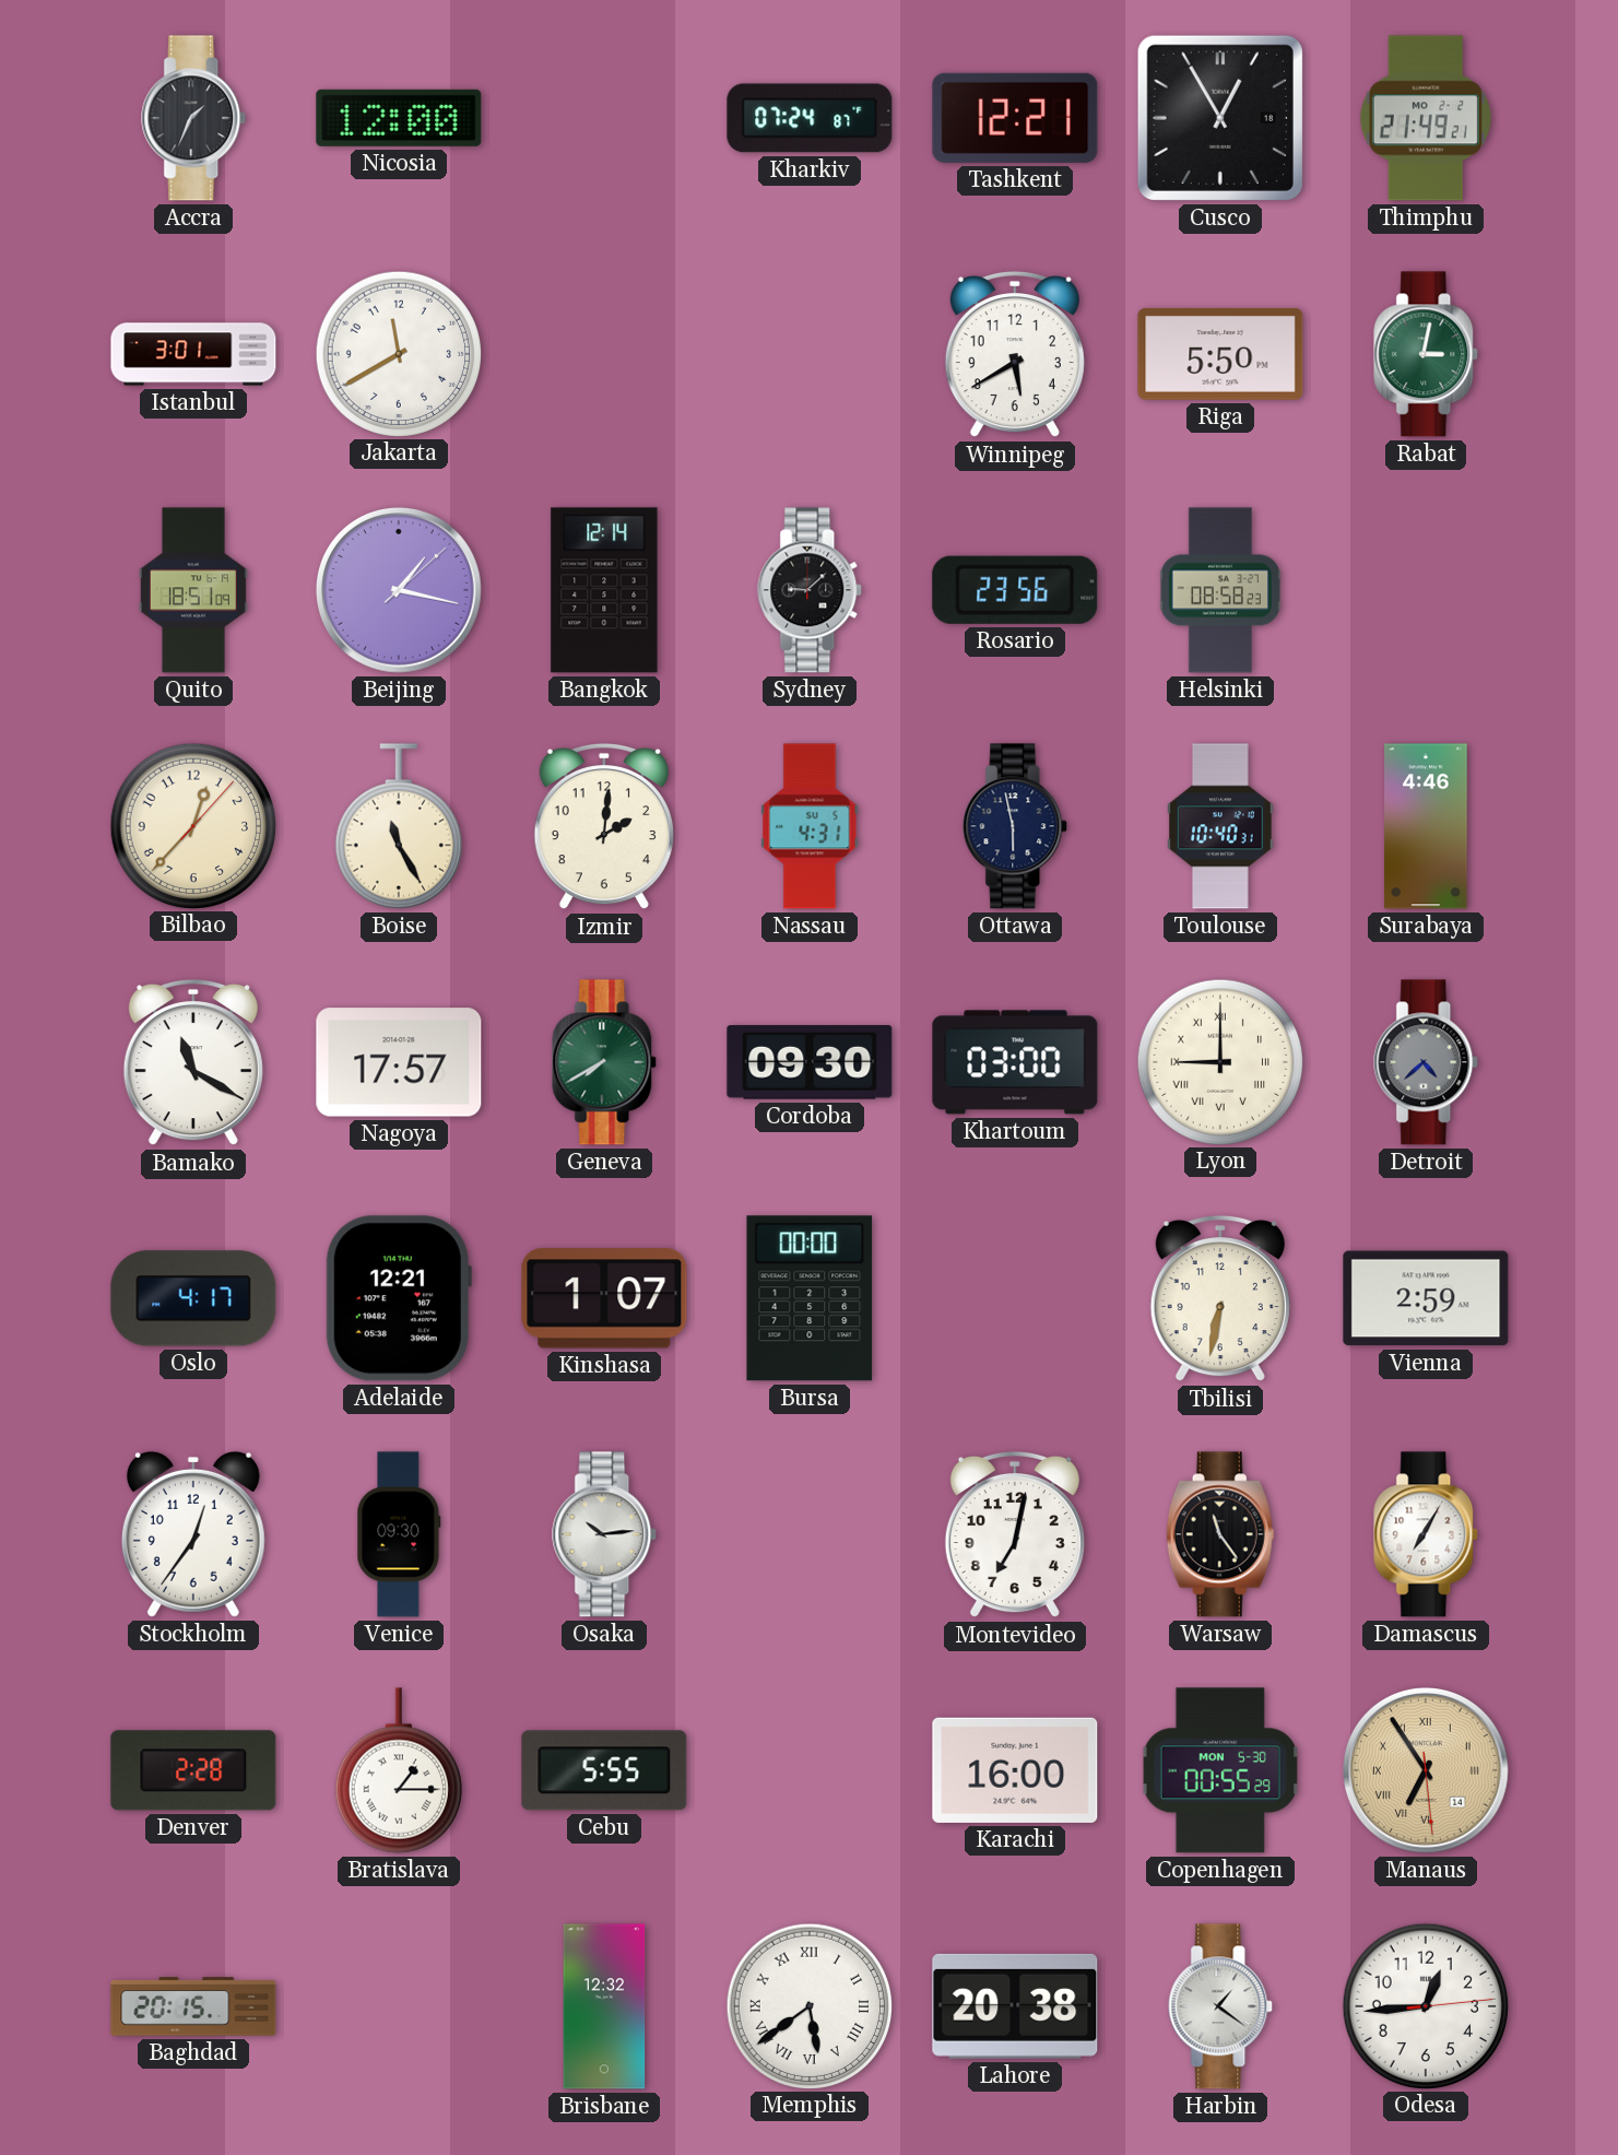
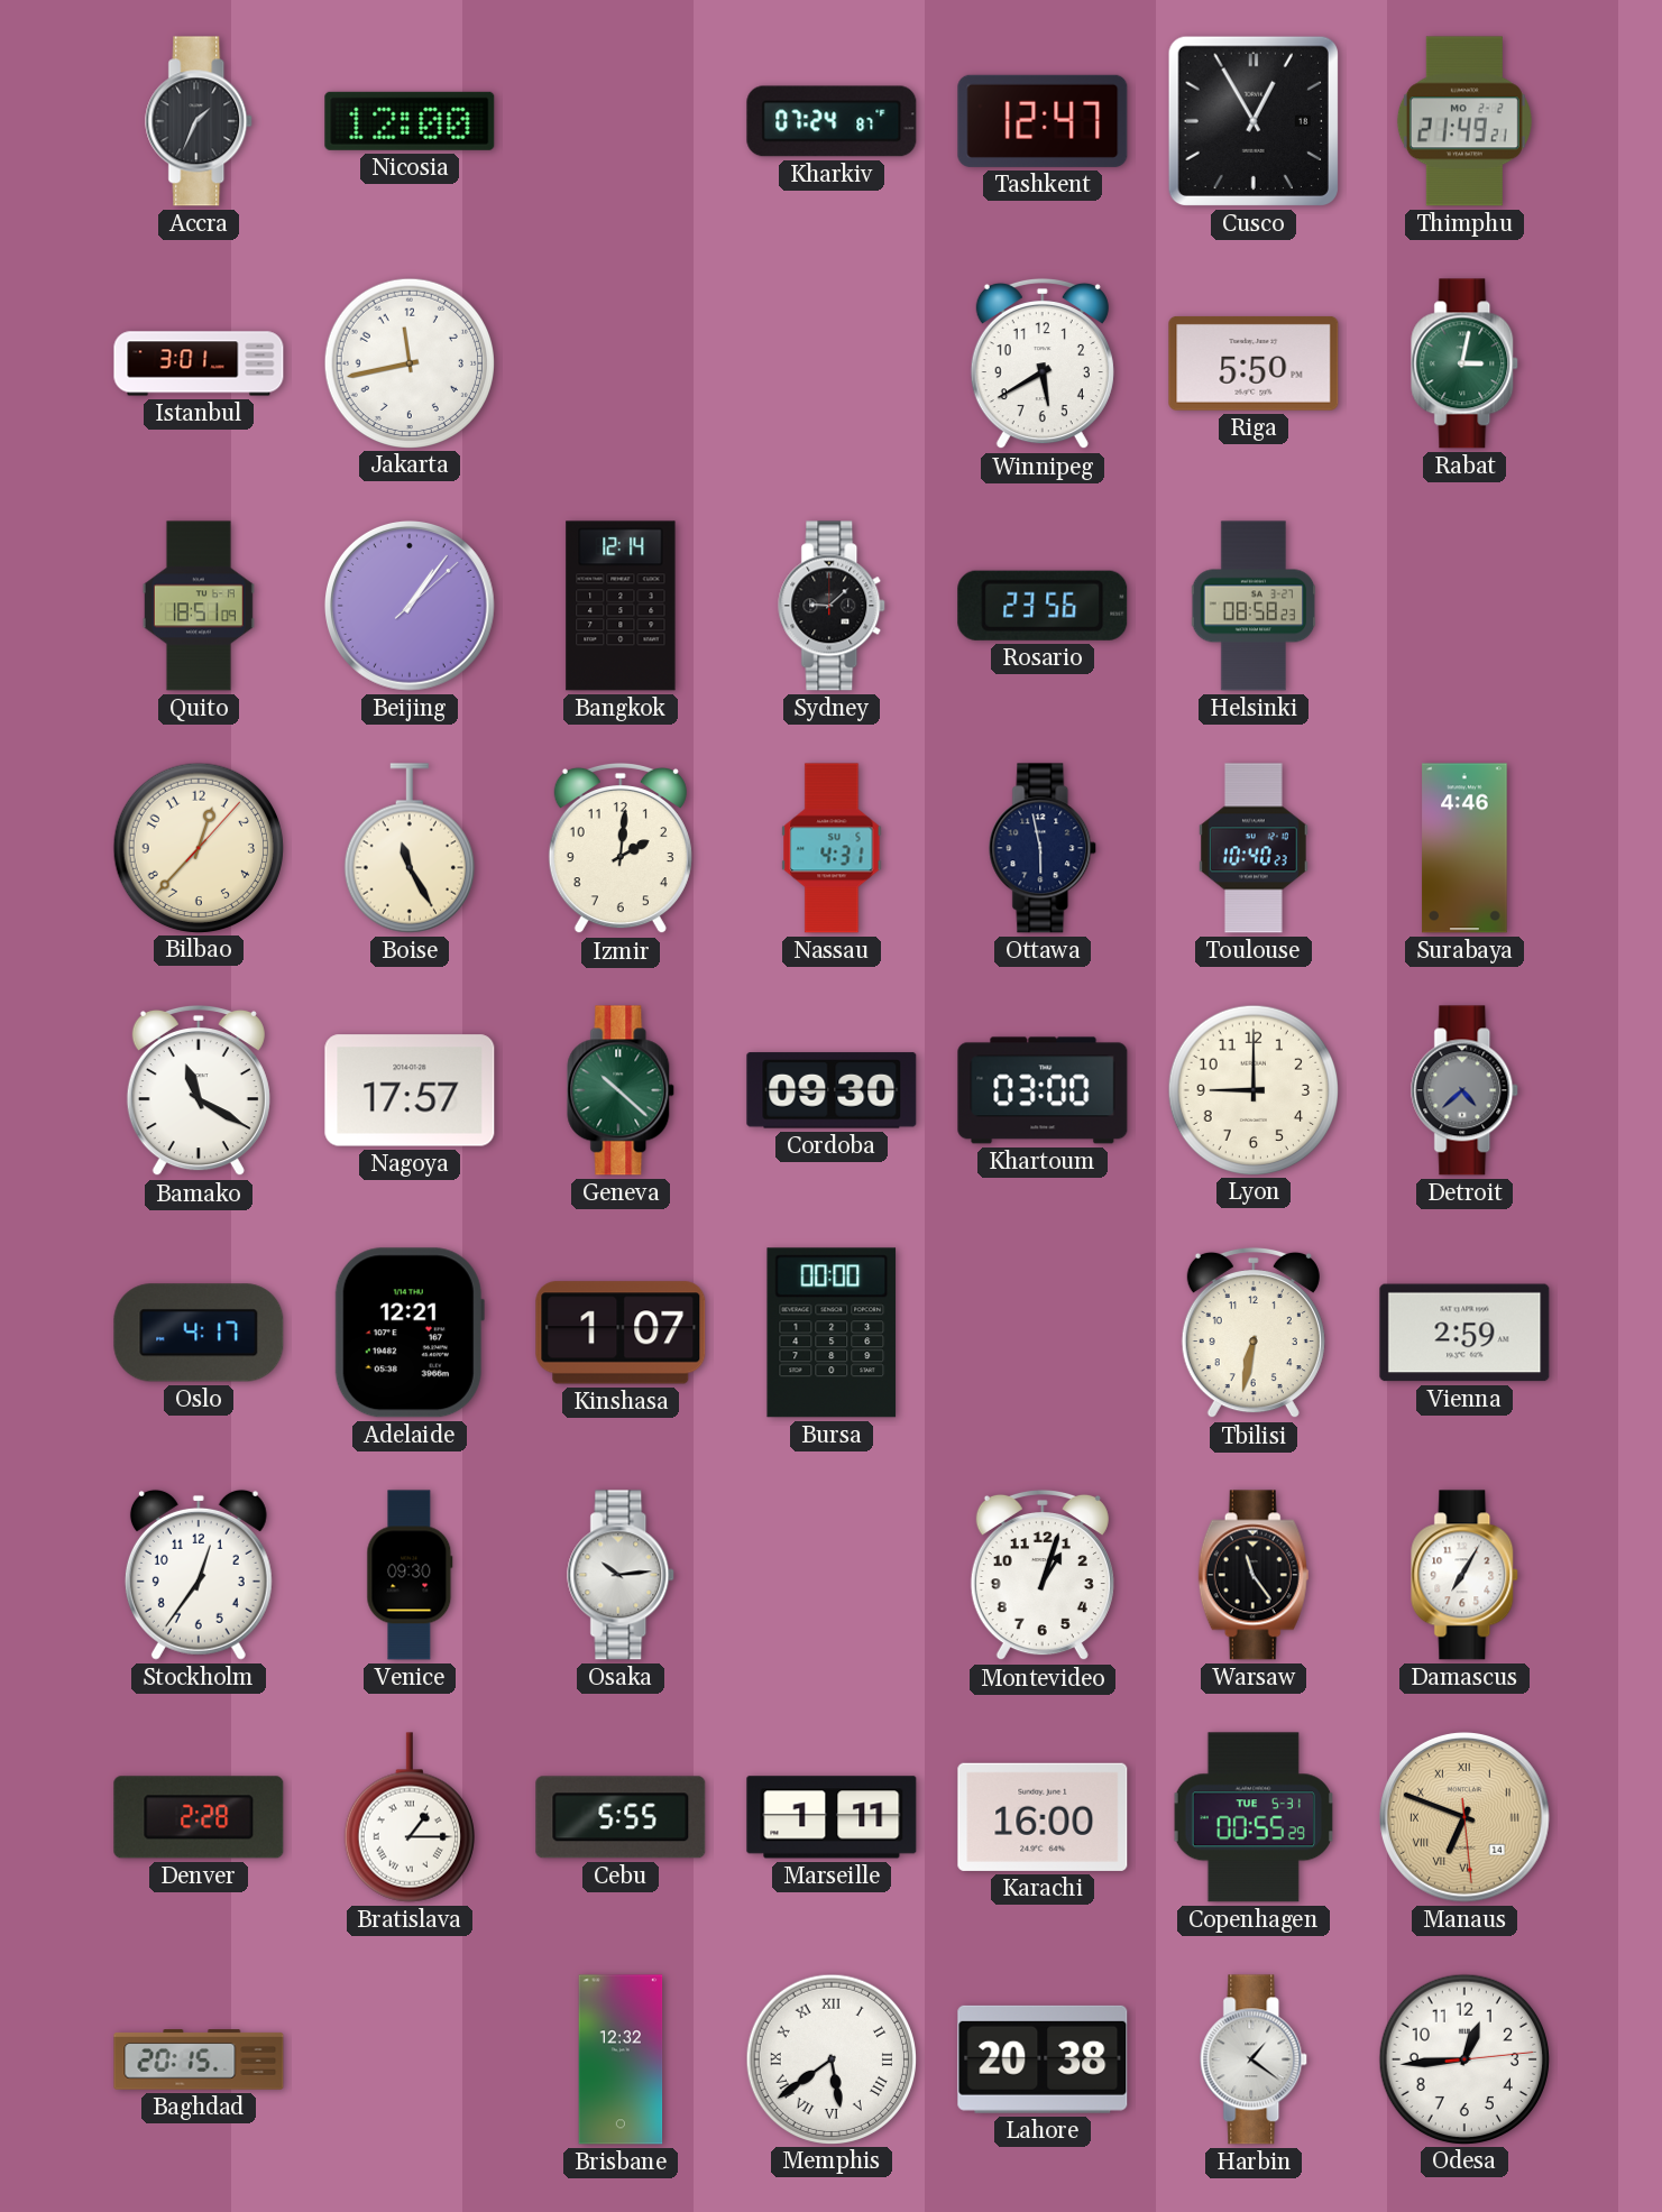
Tashkent: 12:21 -> 12:47
Jakarta: 11:40 -> 11:43
Beijing: 1:17 -> 1:06
Toulouse: 10:40:31 -> 10:40:23
Geneva: 7:40 -> 10:22
Lyon numerals: Roman -> Arabic
Montevideo: 7:02 -> 1:03
Marseille: none -> 1:11
Copenhagen date: MON 5-30 -> TUE 5-31
Manaus: 6:54 -> 6:48
